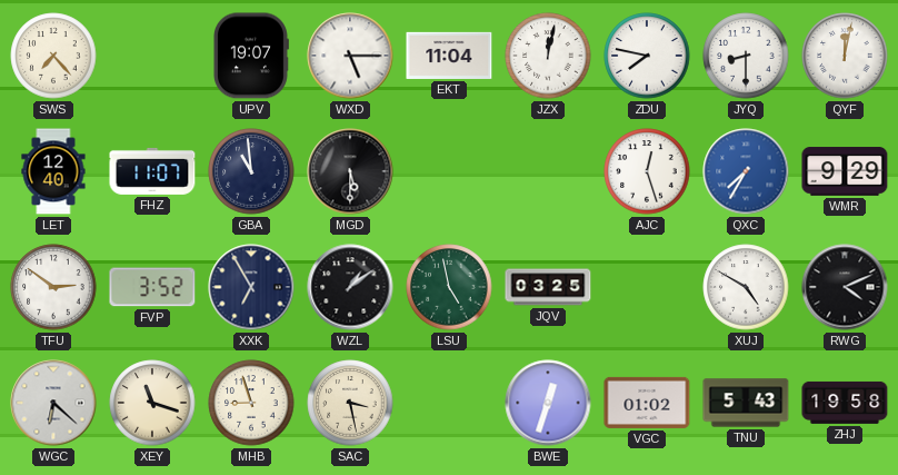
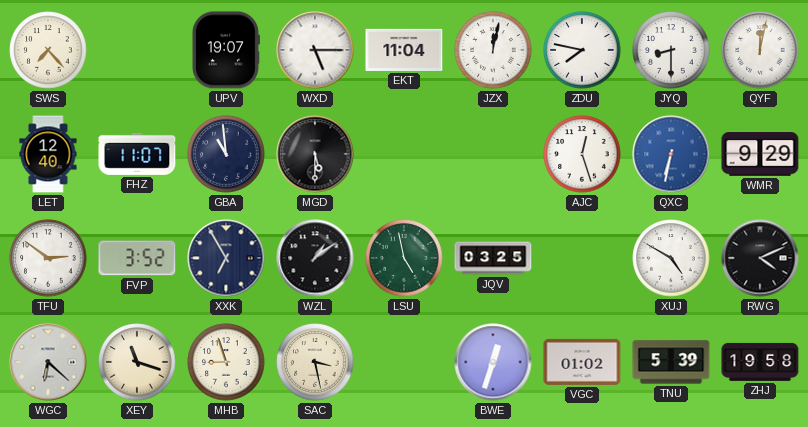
QXC: 7:35 -> 6:32
TNU: 5:43 -> 5:39
